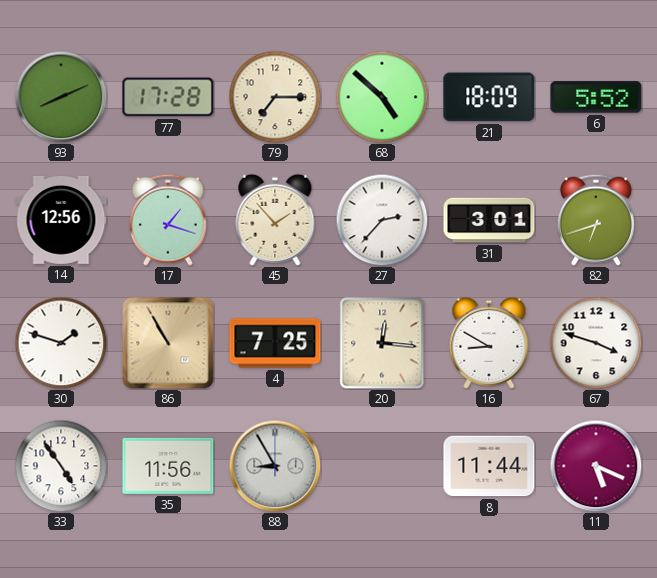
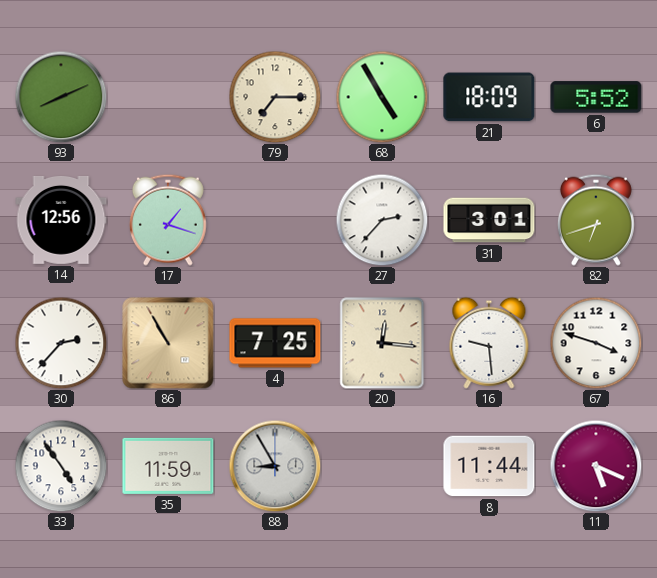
77: 17:28 -> none
68: 4:52 -> 4:55
45: 1:53 -> none
30: 1:48 -> 2:37
16: 8:50 -> 9:29
35: 11:56 -> 11:59
